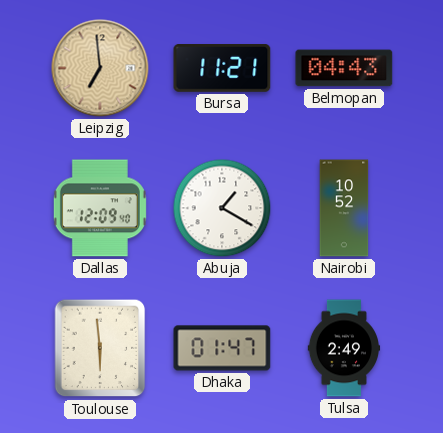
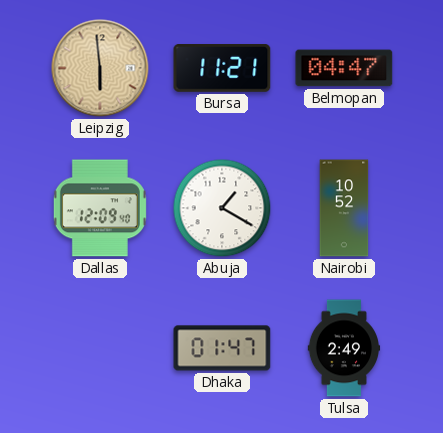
Leipzig: 6:59 -> 5:59
Belmopan: 04:43 -> 04:47
Toulouse: 5:59 -> none
